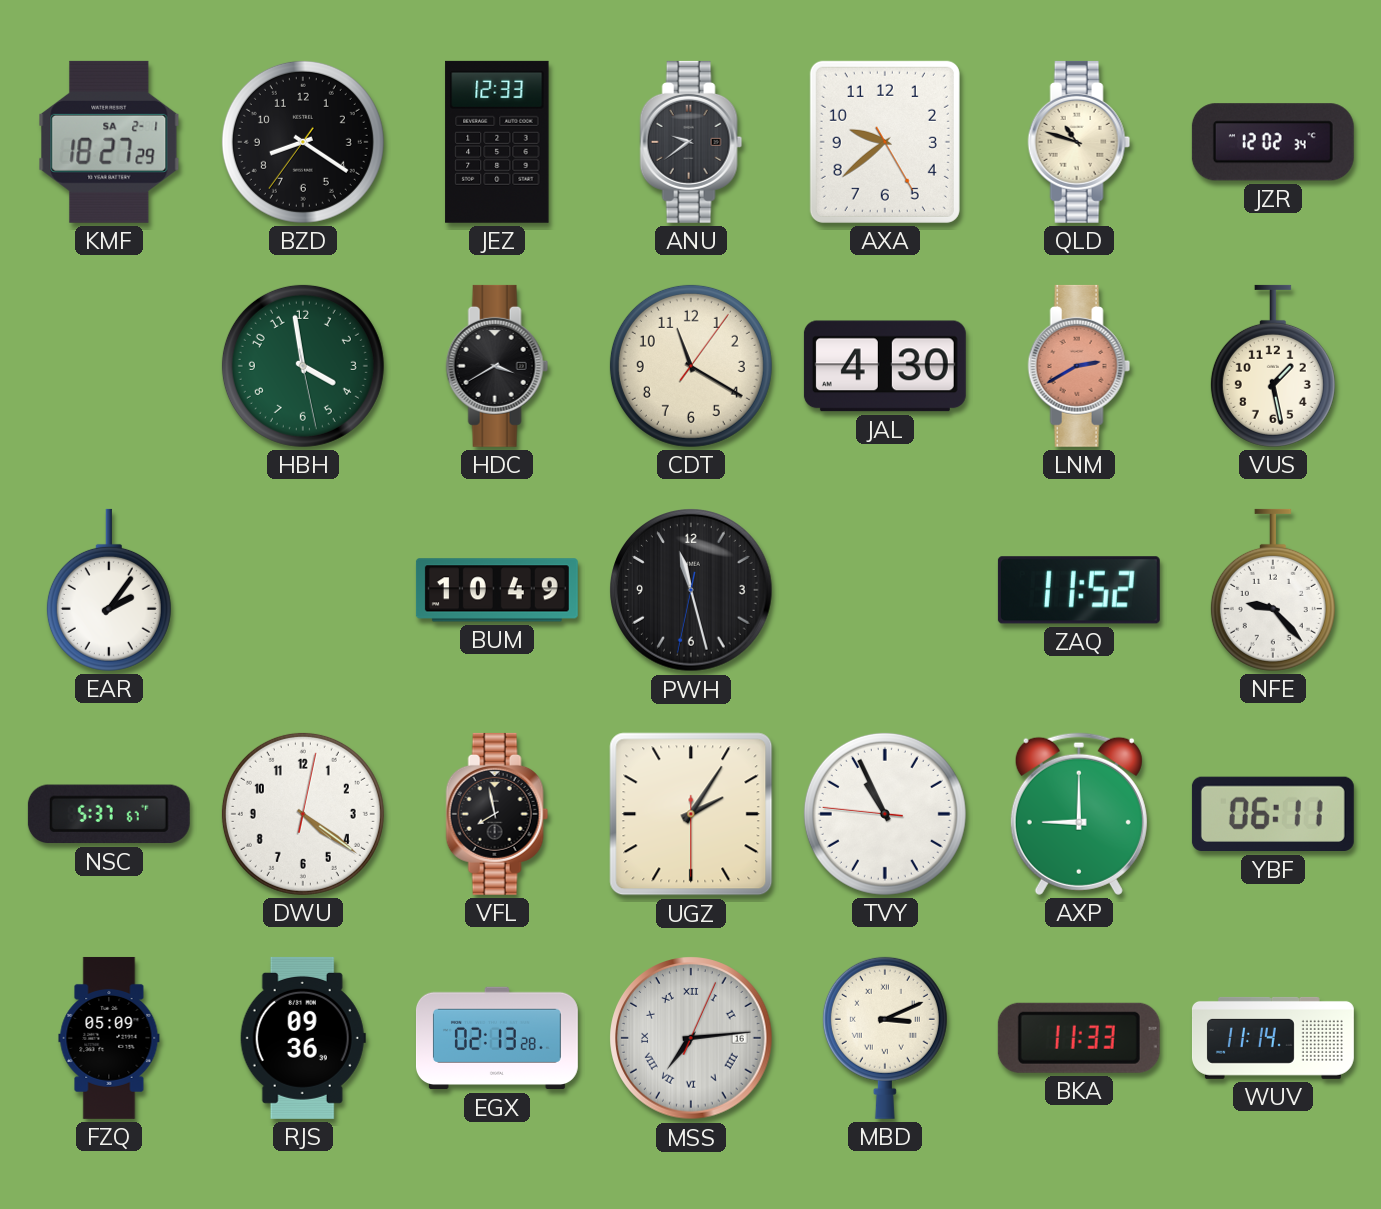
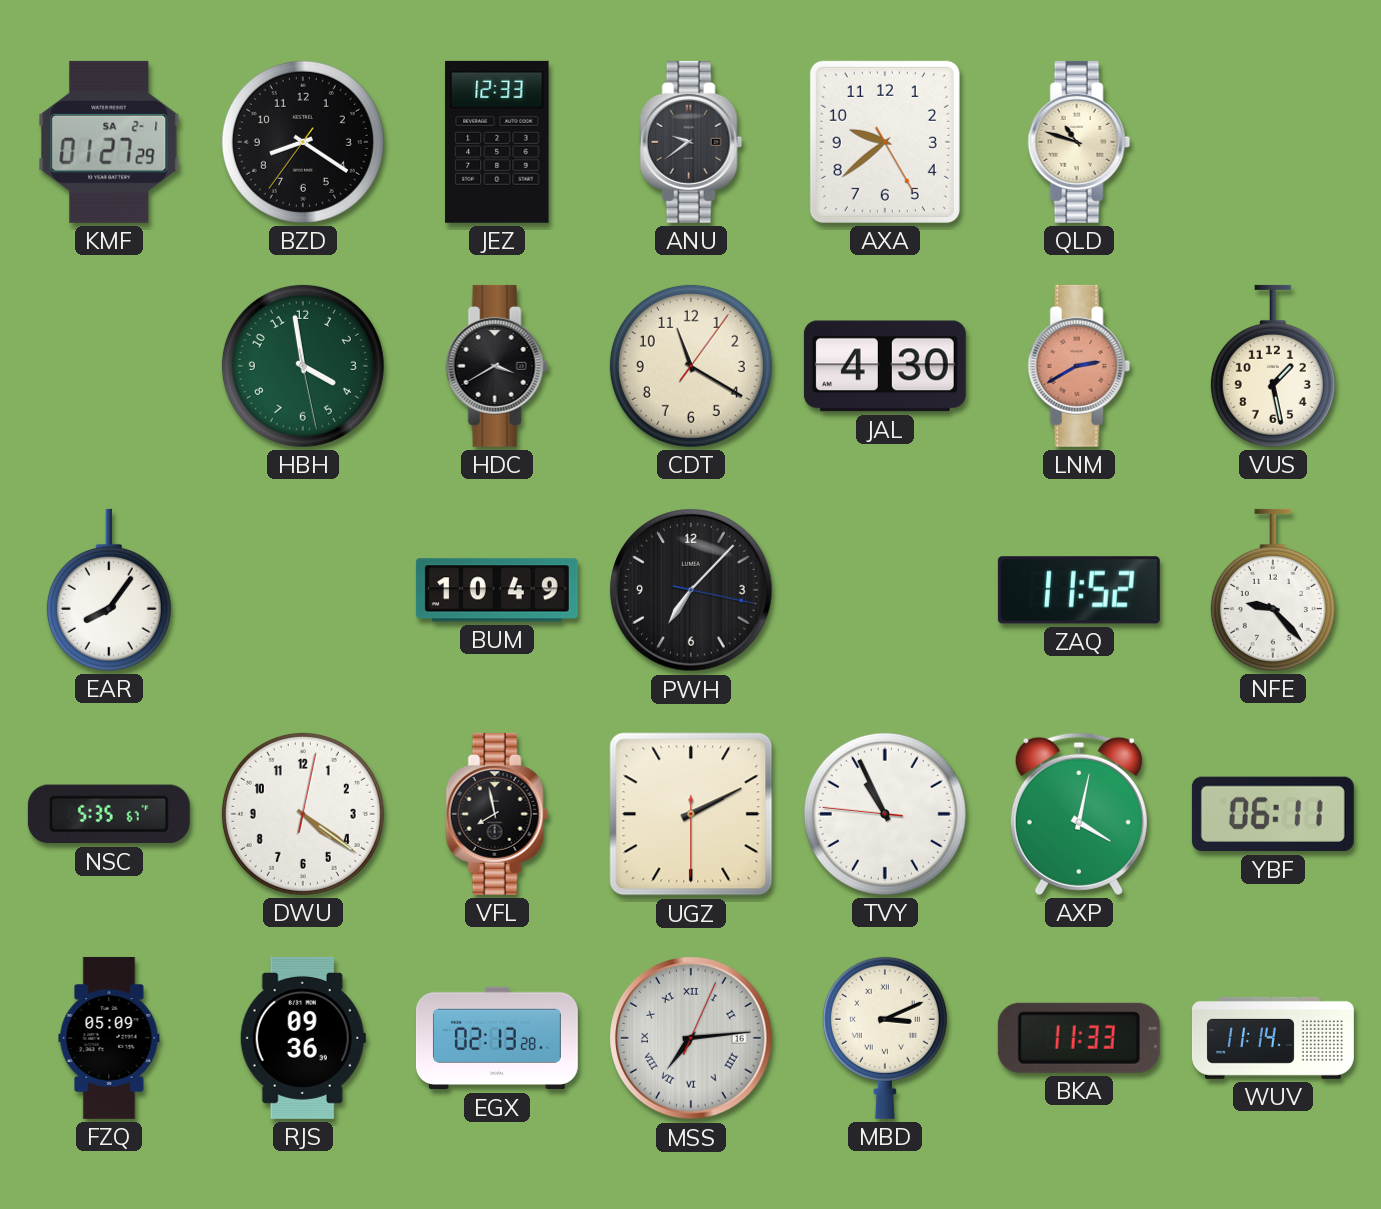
KMF: 18:27 -> 01:27
JZR: 12:02 -> none
EAR: 2:06 -> 8:06
PWH: 11:27 -> 7:07
NSC: 5:37 -> 5:35
UGZ: 2:05 -> 2:10
AXP: 9:00 -> 4:02
